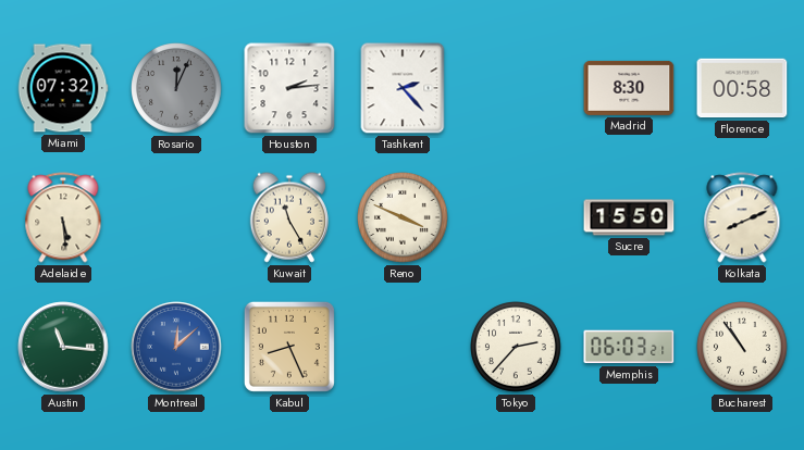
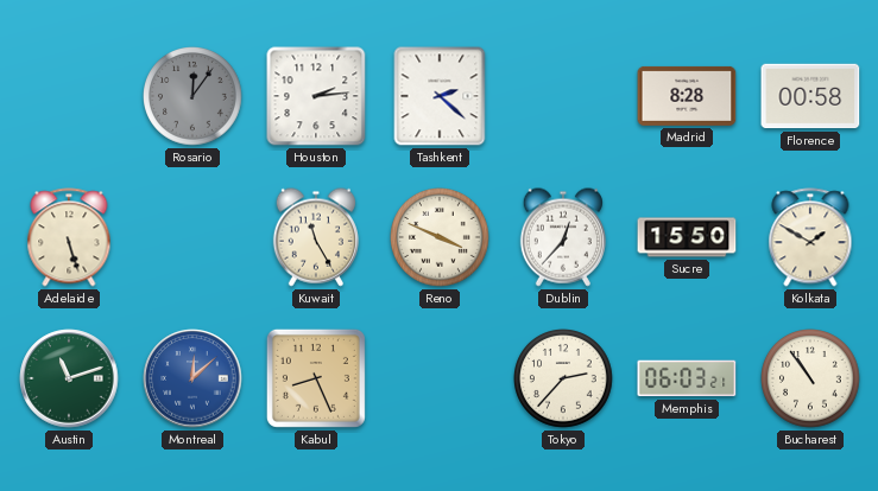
Miami: 07:32 -> none
Rosario: 12:04 -> 12:06
Tashkent: 2:23 -> 2:22
Madrid: 8:30 -> 8:28
Adelaide: 5:29 -> 5:27
Dublin: none -> 12:37
Kolkata: 8:11 -> 1:50
Austin: 11:16 -> 11:12
